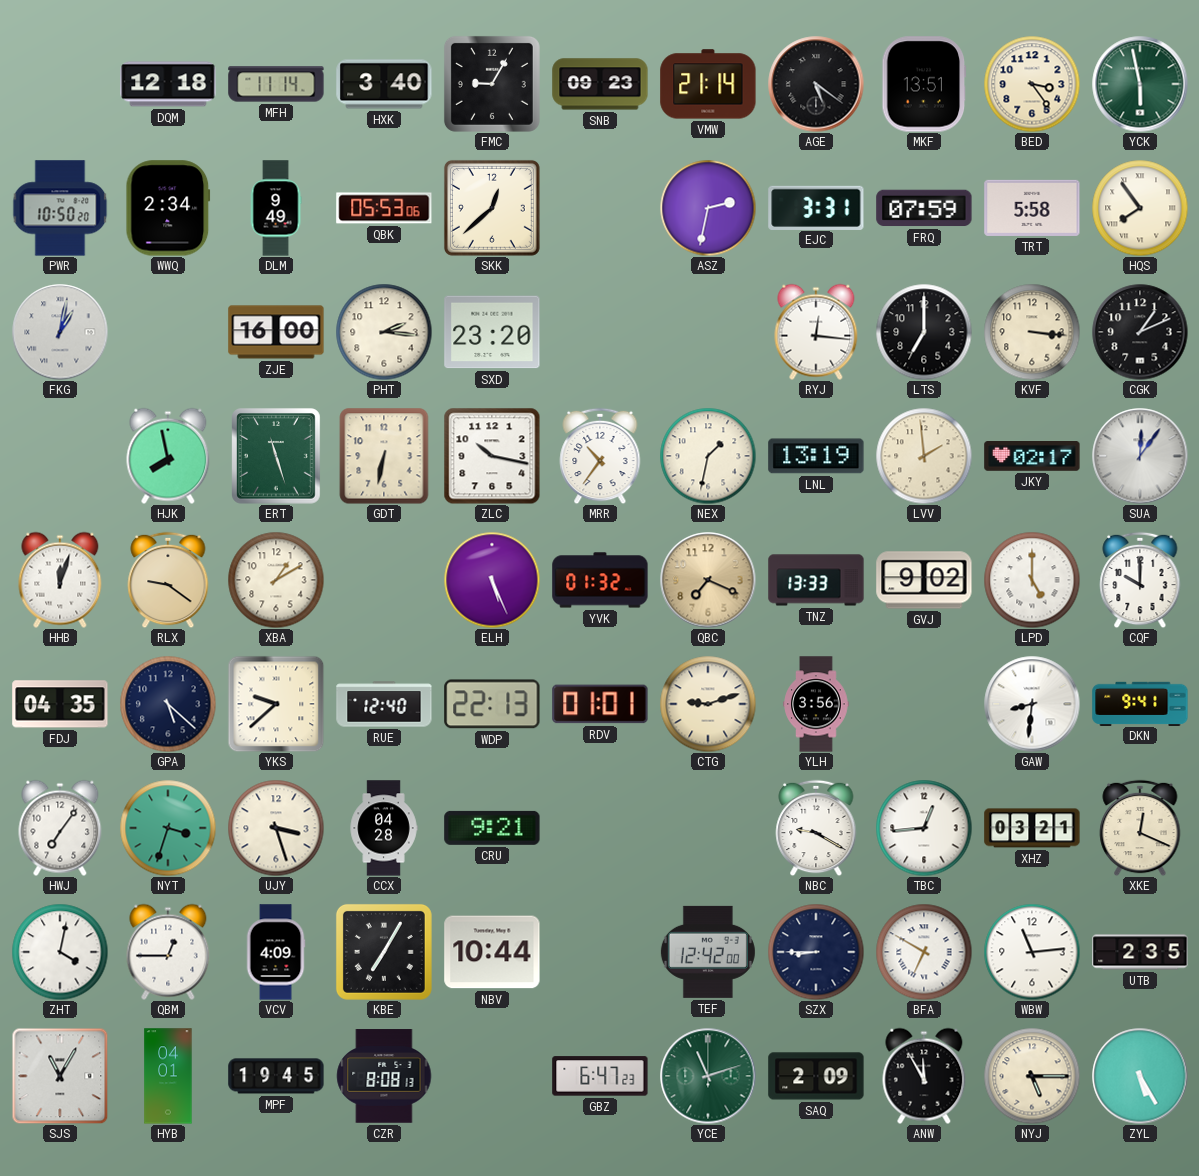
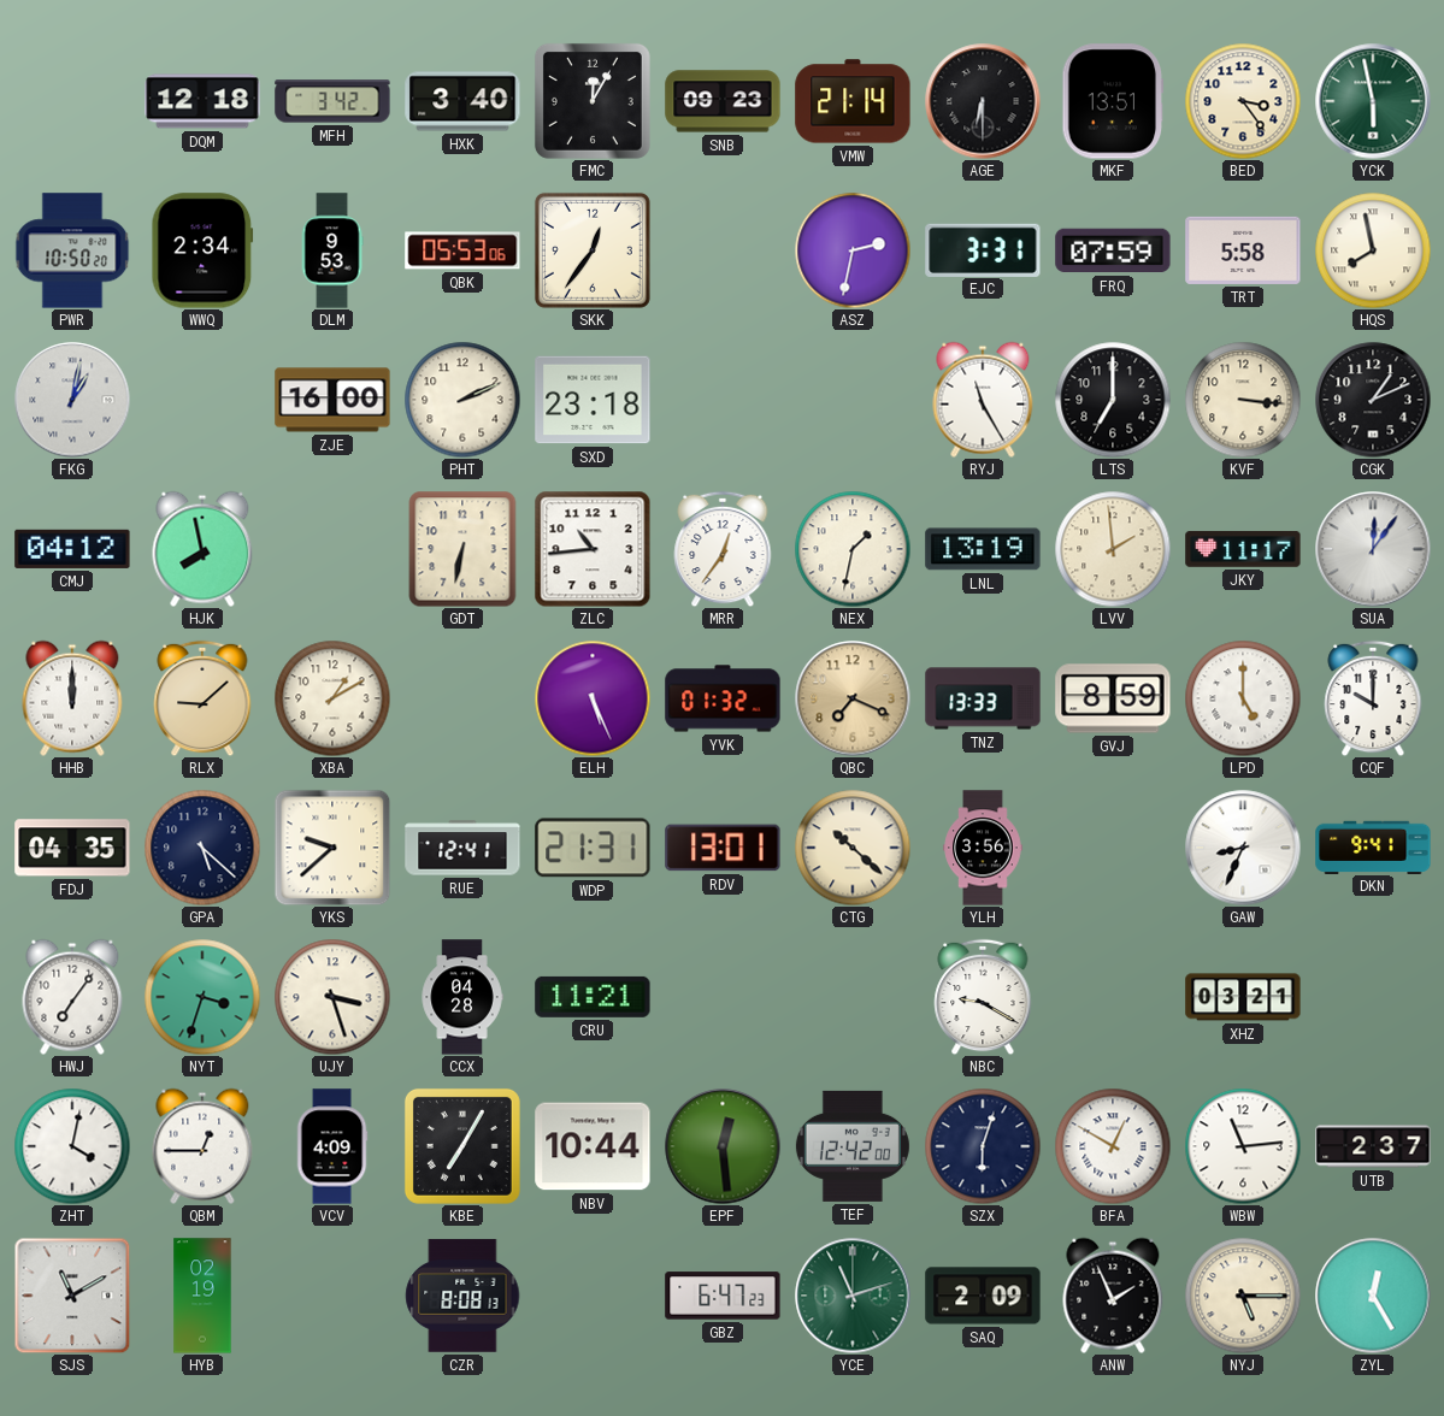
MFH: 11:14 -> 3:42
FMC: 9:05 -> 12:05
AGE: 5:21 -> 6:30
DLM: 9:49 -> 9:53
SKK: 12:38 -> 12:36
HQS: 7:54 -> 7:58
PHT: 2:16 -> 2:11
SXD: 23:20 -> 23:18
RYJ: 12:16 -> 11:25
CMJ: none -> 04:12
ERT: 11:27 -> none
ZLC: 10:17 -> 10:44
MRR: 10:36 -> 12:36
JKY: 02:17 -> 11:17
HHB: 12:03 -> 12:00
RLX: 9:21 -> 9:08
GVJ: 9:02 -> 8:59
RUE: 12:40 -> 12:41
WDP: 22:13 -> 21:31
RDV: 01:01 -> 13:01
CTG: 9:12 -> 10:22
GAW: 8:31 -> 8:34
CRU: 9:21 -> 11:21
TBC: 12:44 -> none
XKE: 12:19 -> none
EPF: none -> 12:29
SZX: 8:45 -> 6:03
BFA: 6:50 -> 12:50
UTB: 2:35 -> 2:37
SJS: 11:05 -> 11:10
HYB: 04:01 -> 02:19
MPF: 19:45 -> none
ANW: 11:55 -> 1:56
ZYL: 5:25 -> 12:25
